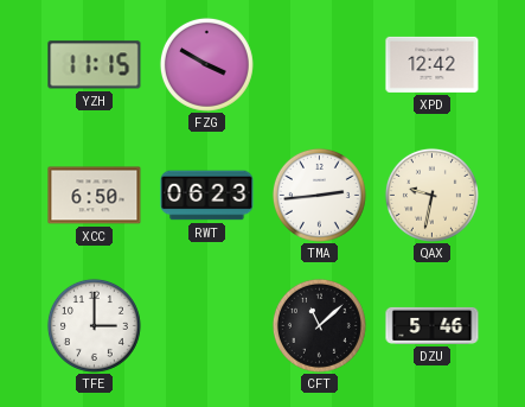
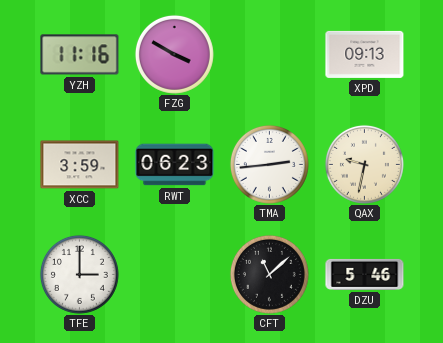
YZH: 11:15 -> 11:16
XPD: 12:42 -> 09:13
XCC: 6:50 -> 3:59
